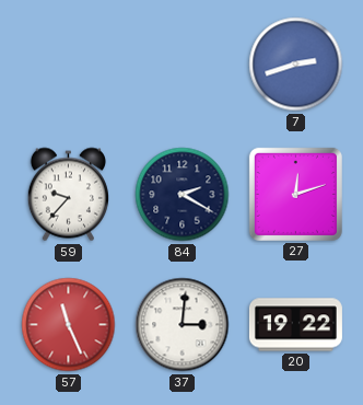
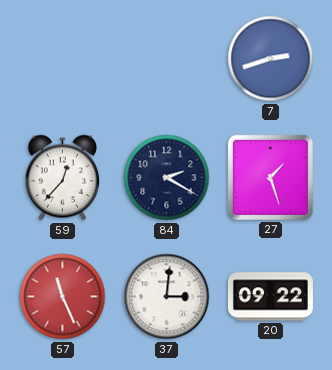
59: 9:37 -> 12:37
27: 12:12 -> 1:27
20: 19:22 -> 09:22
